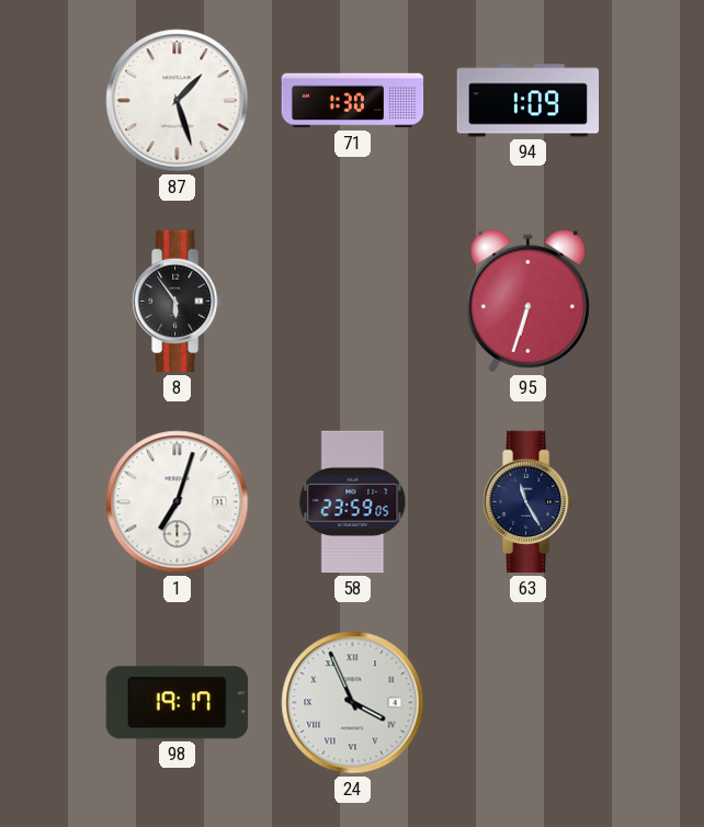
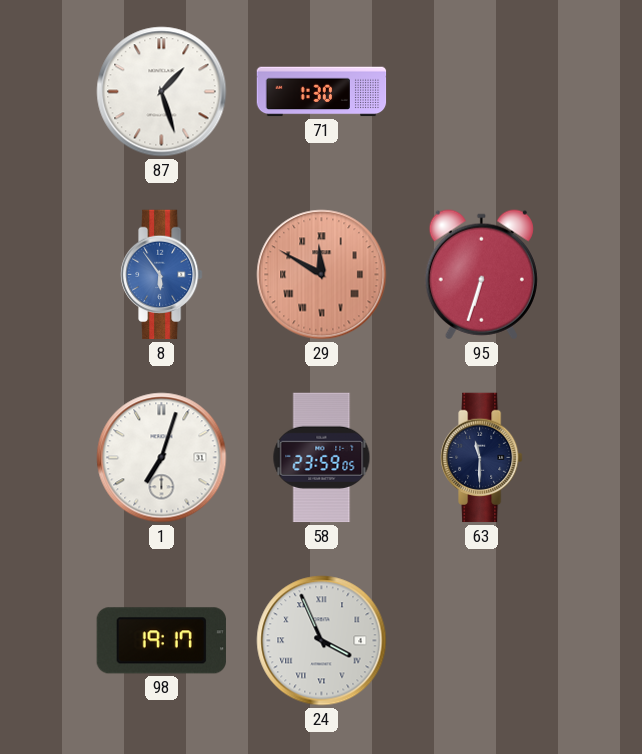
94: 1:09 -> none
8 dial: black -> blue
29: none -> 11:50
63: 11:25 -> 11:30
